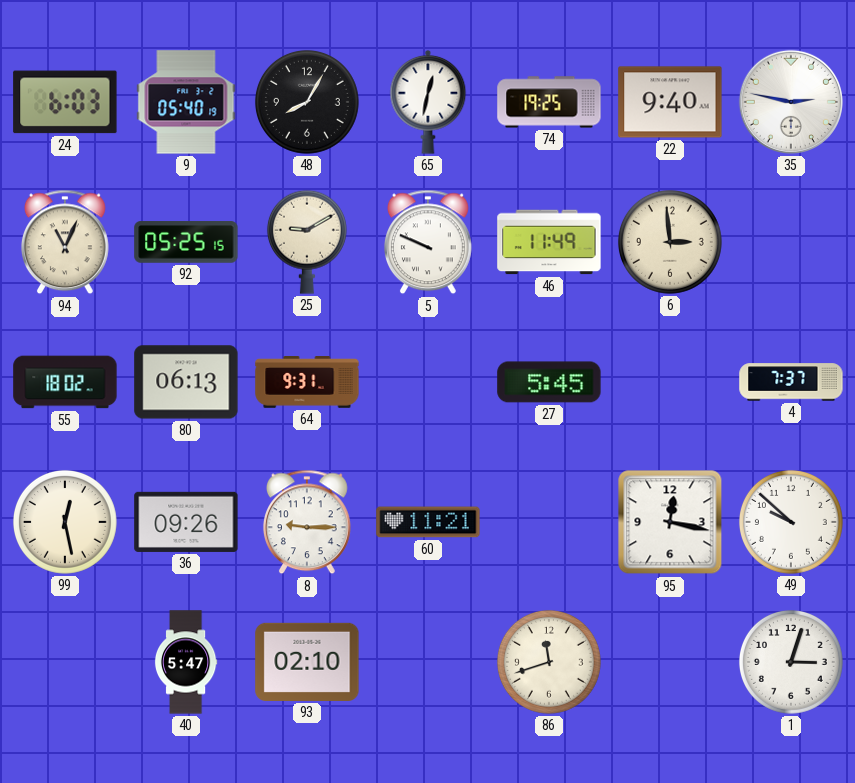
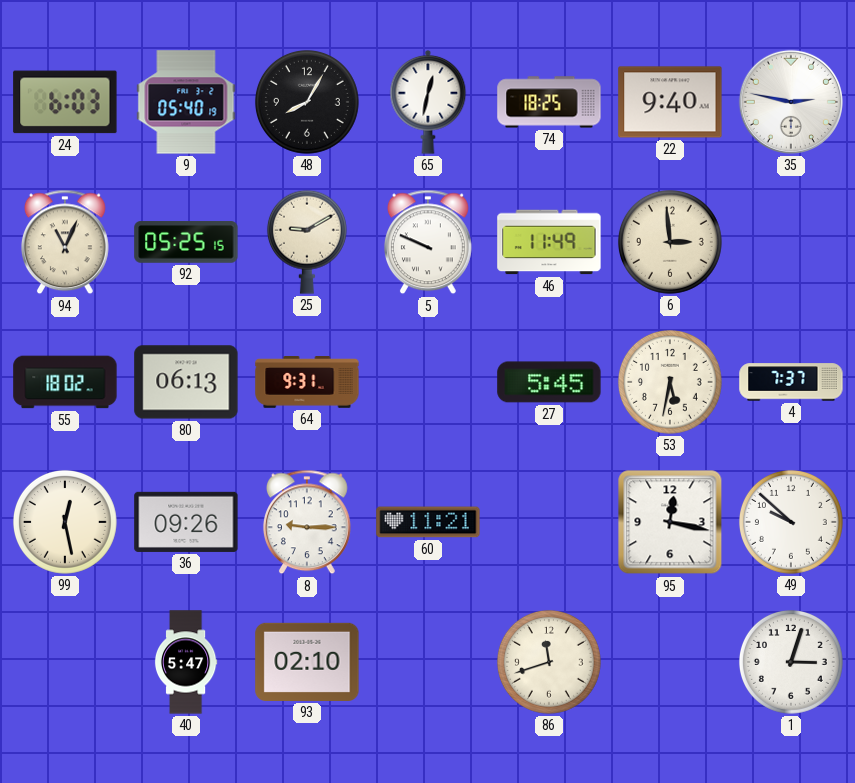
74: 19:25 -> 18:25
53: none -> 5:32
